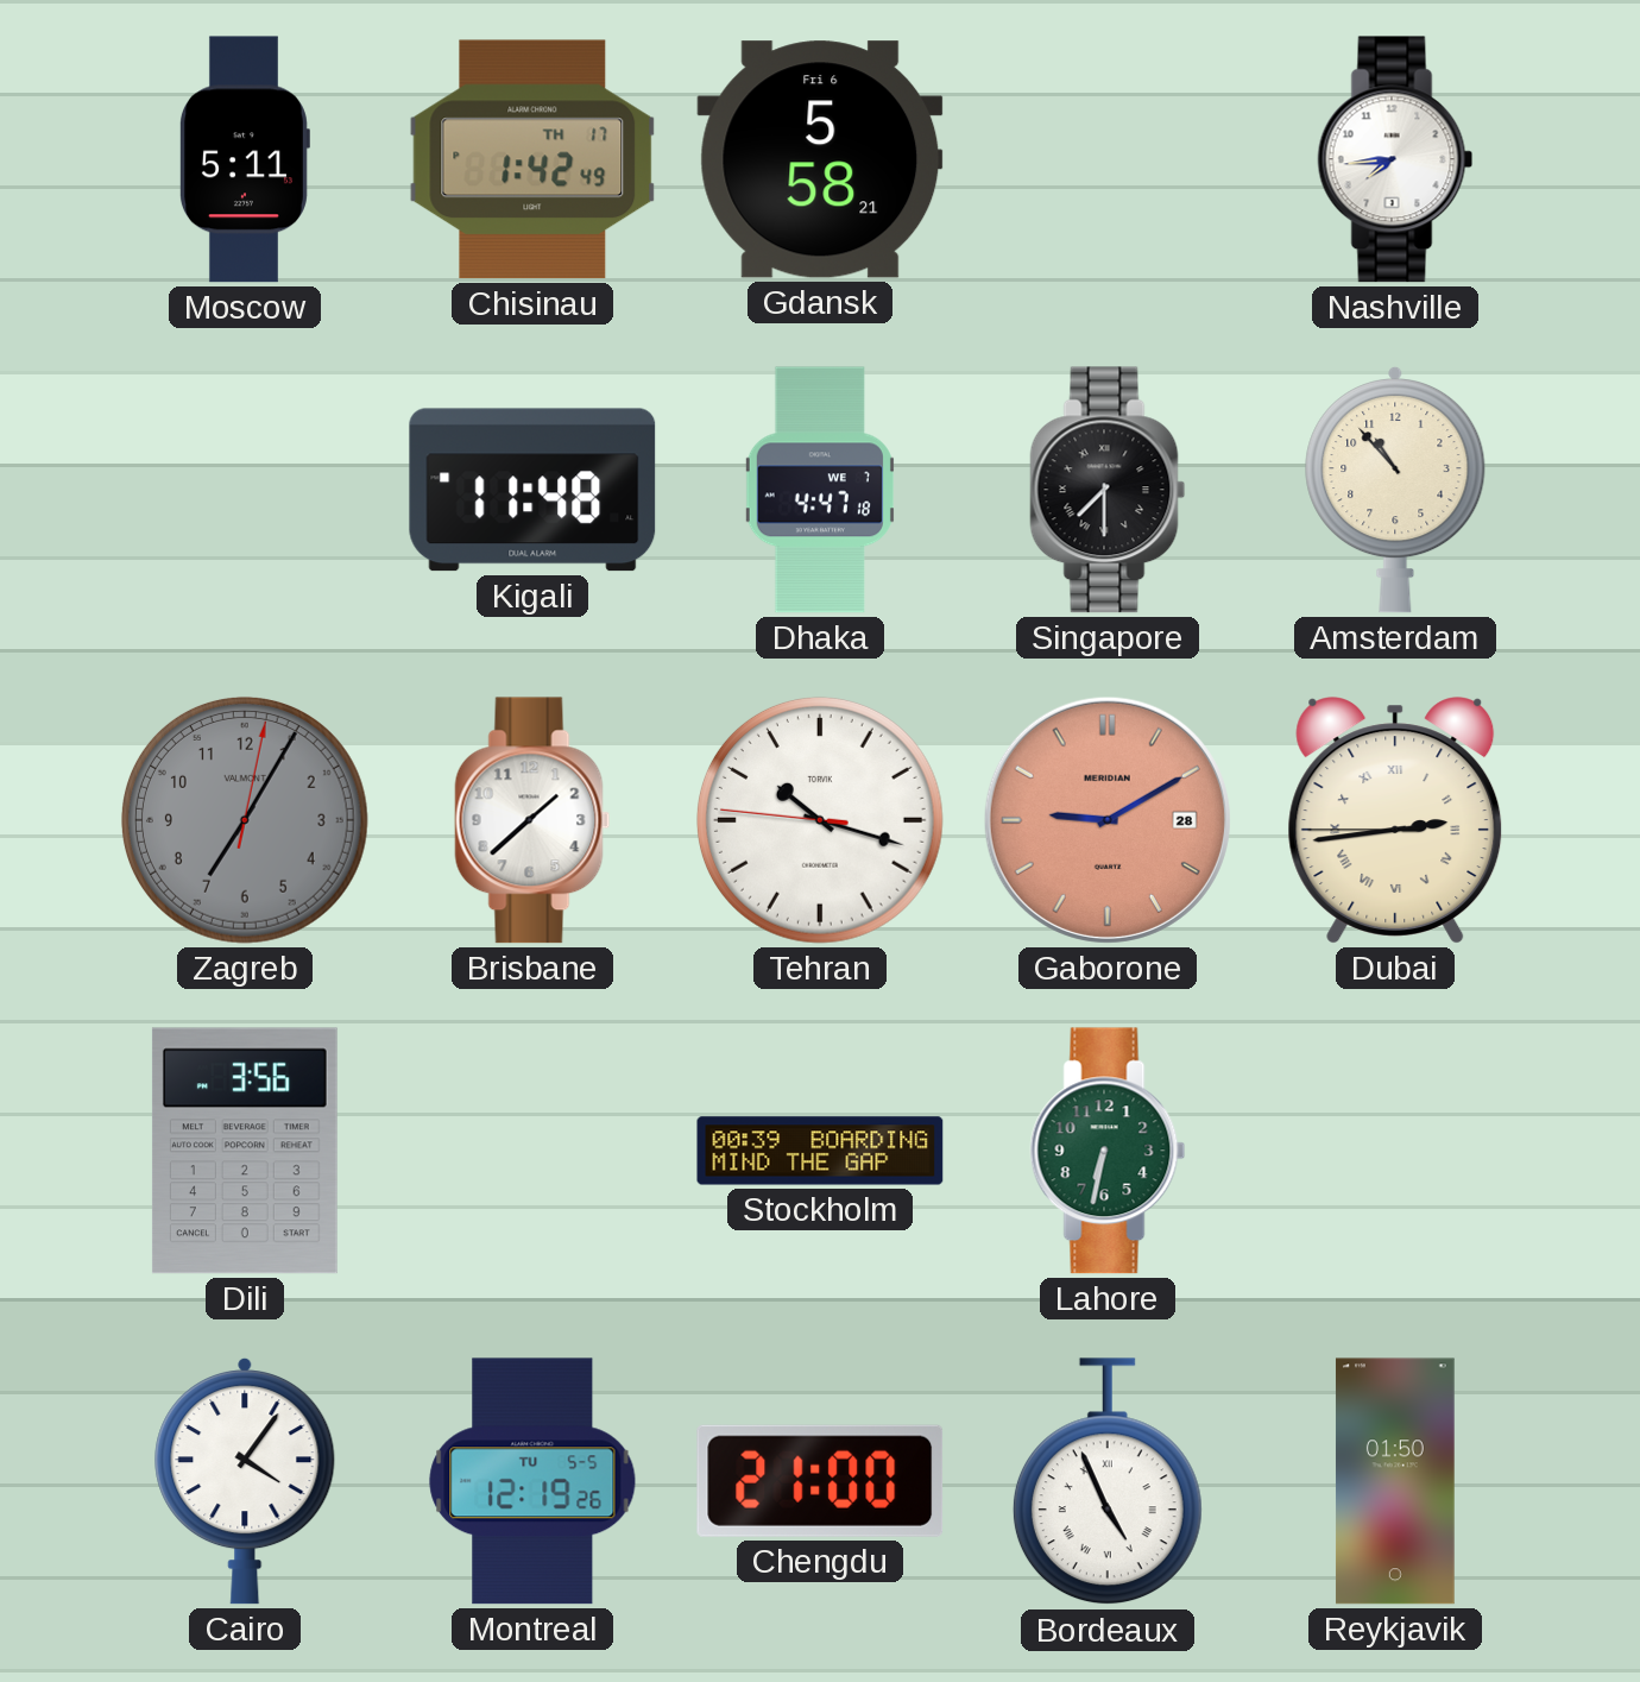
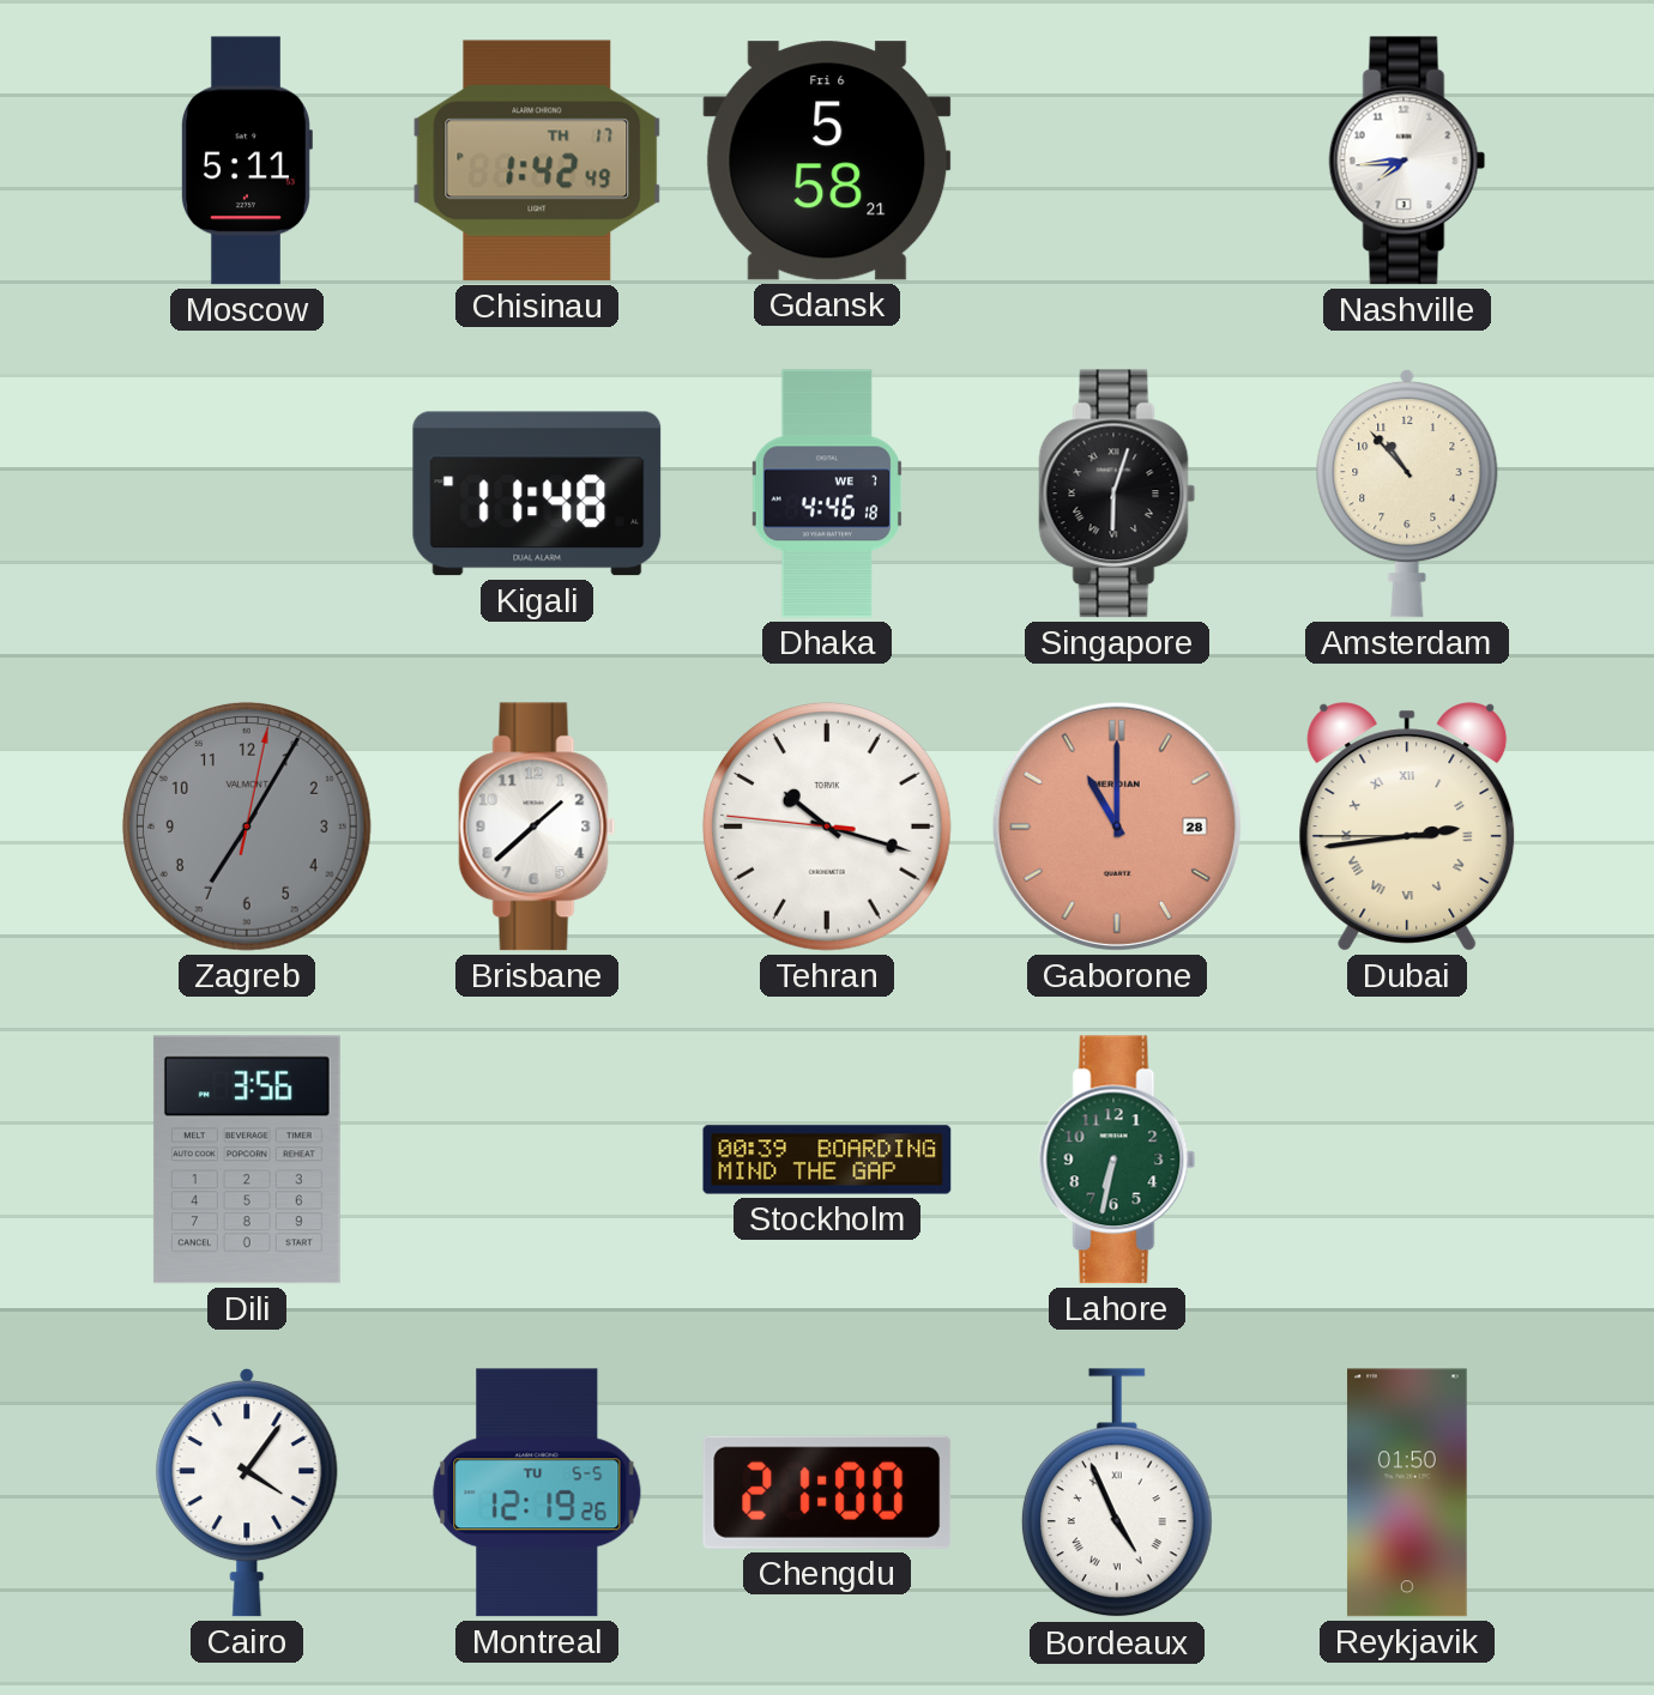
Dhaka: 4:47 -> 4:46
Singapore: 7:30 -> 6:03
Gaborone: 9:10 -> 11:00
